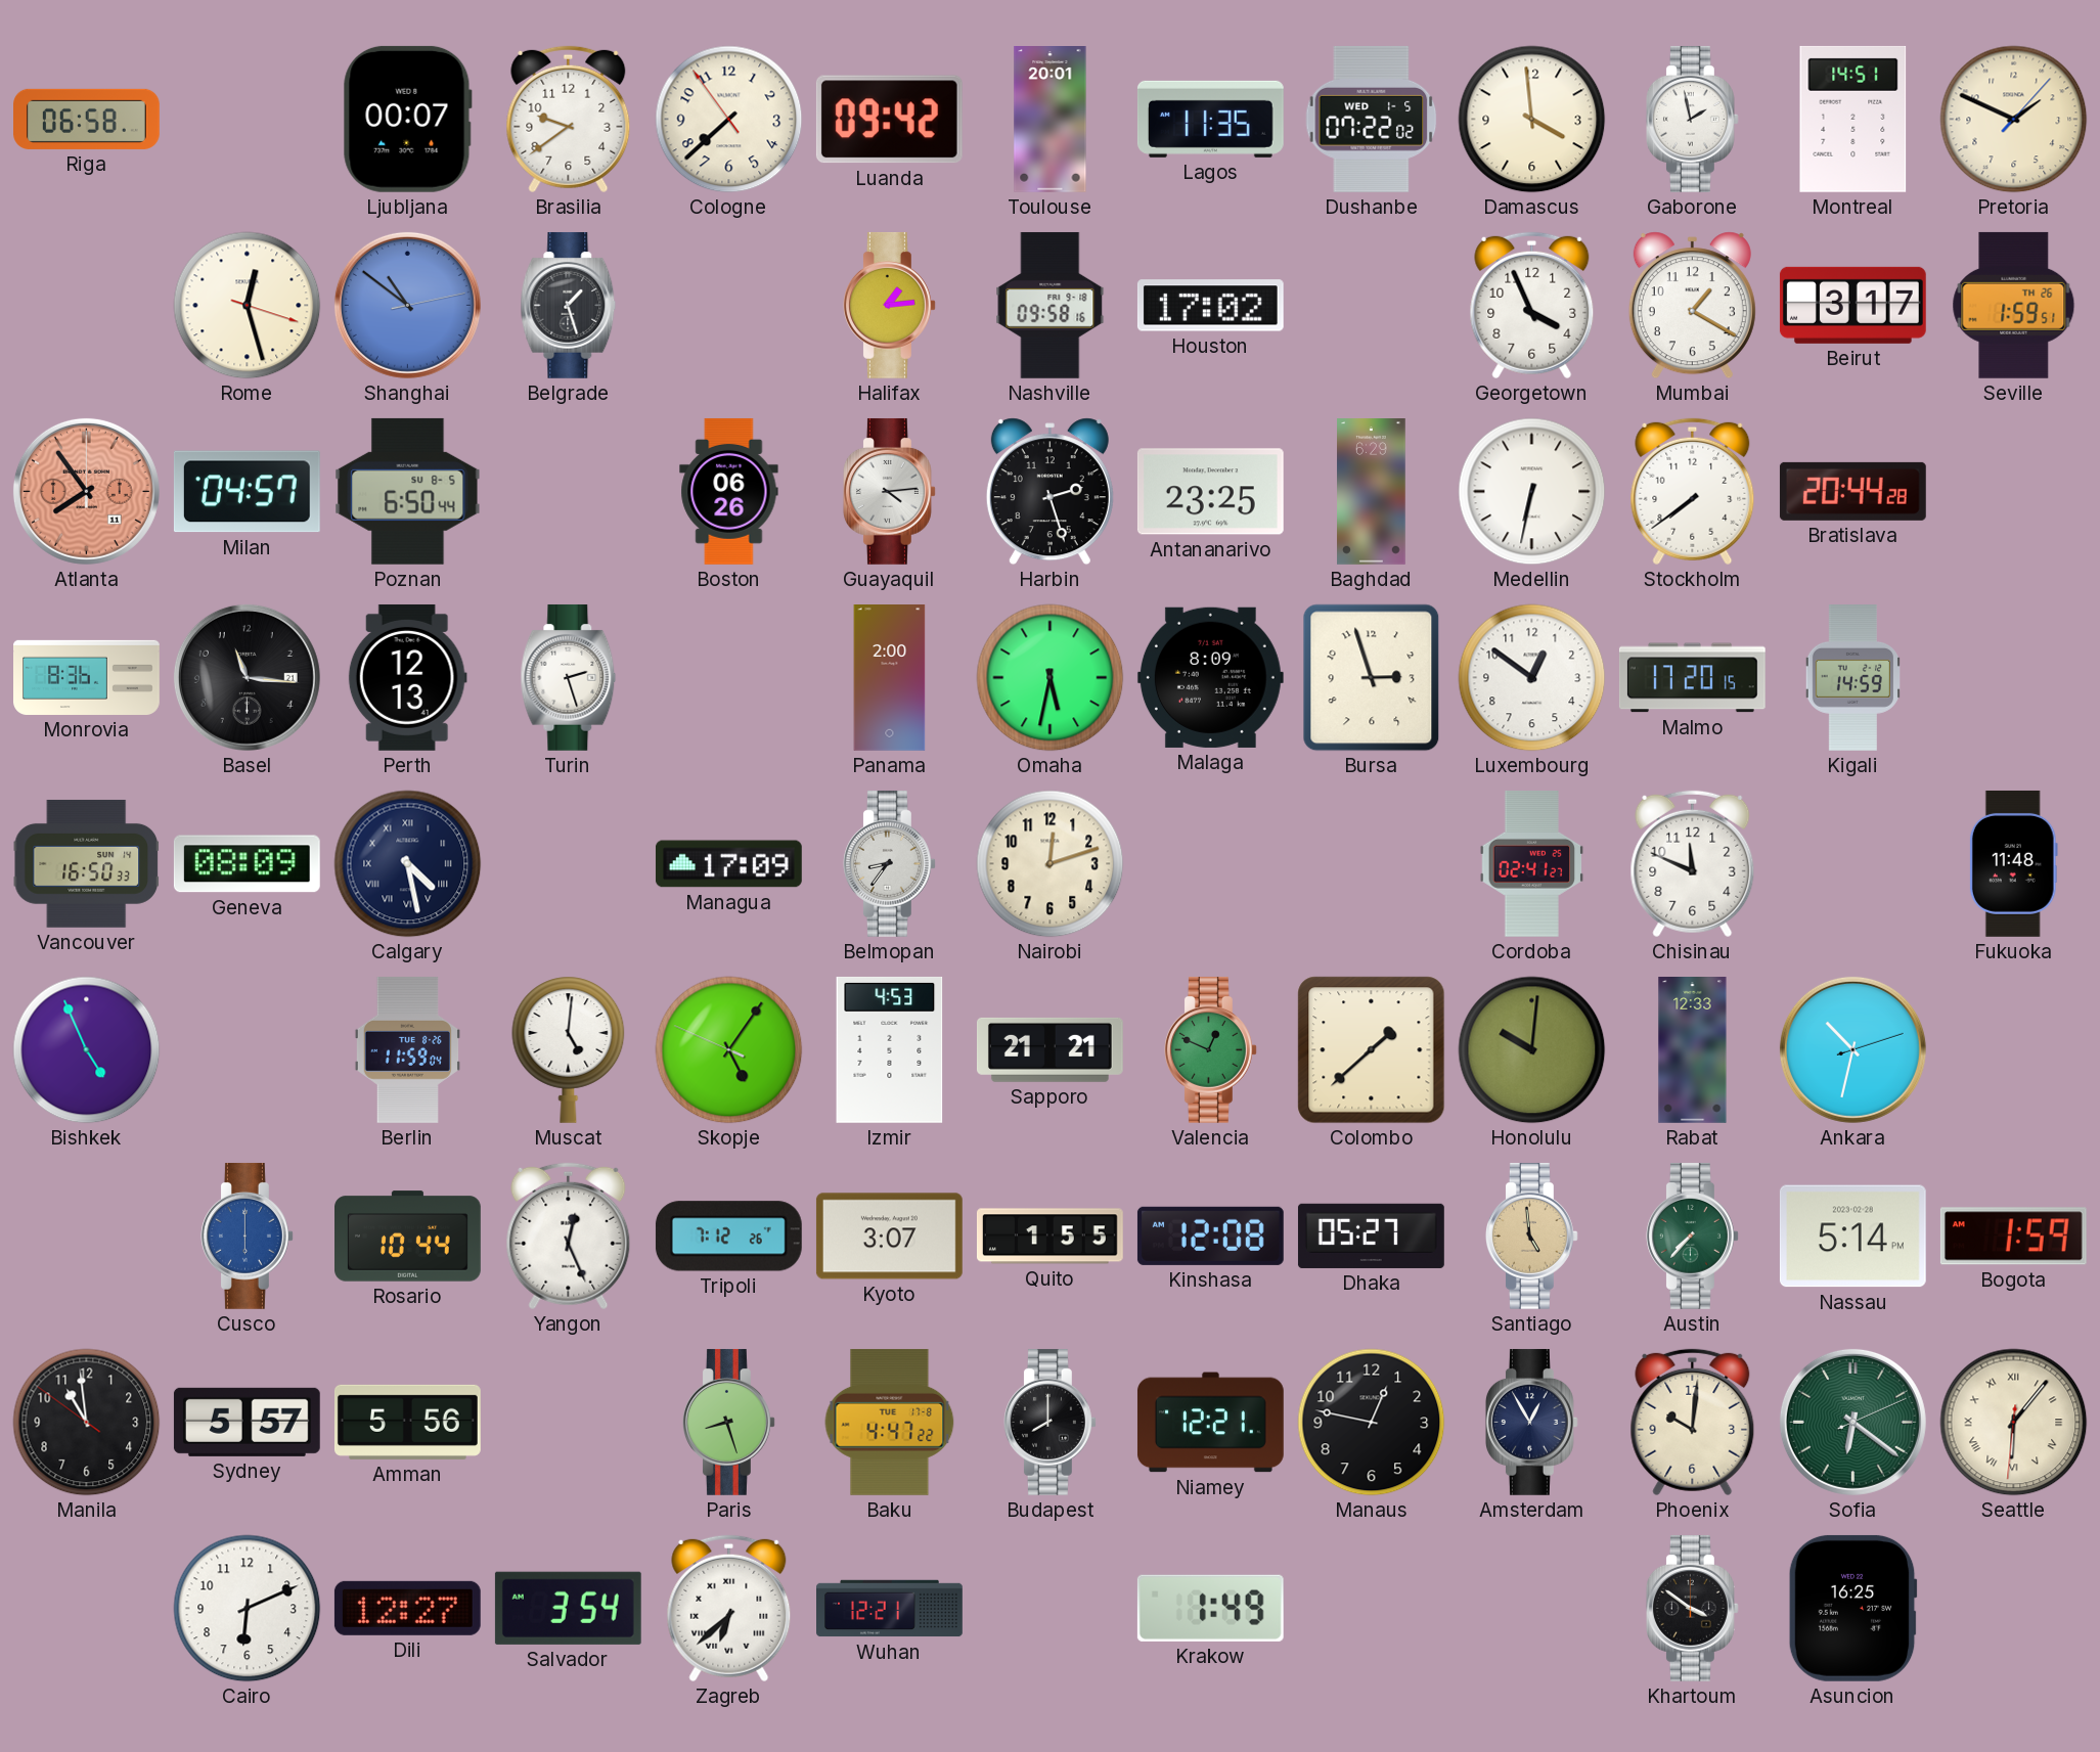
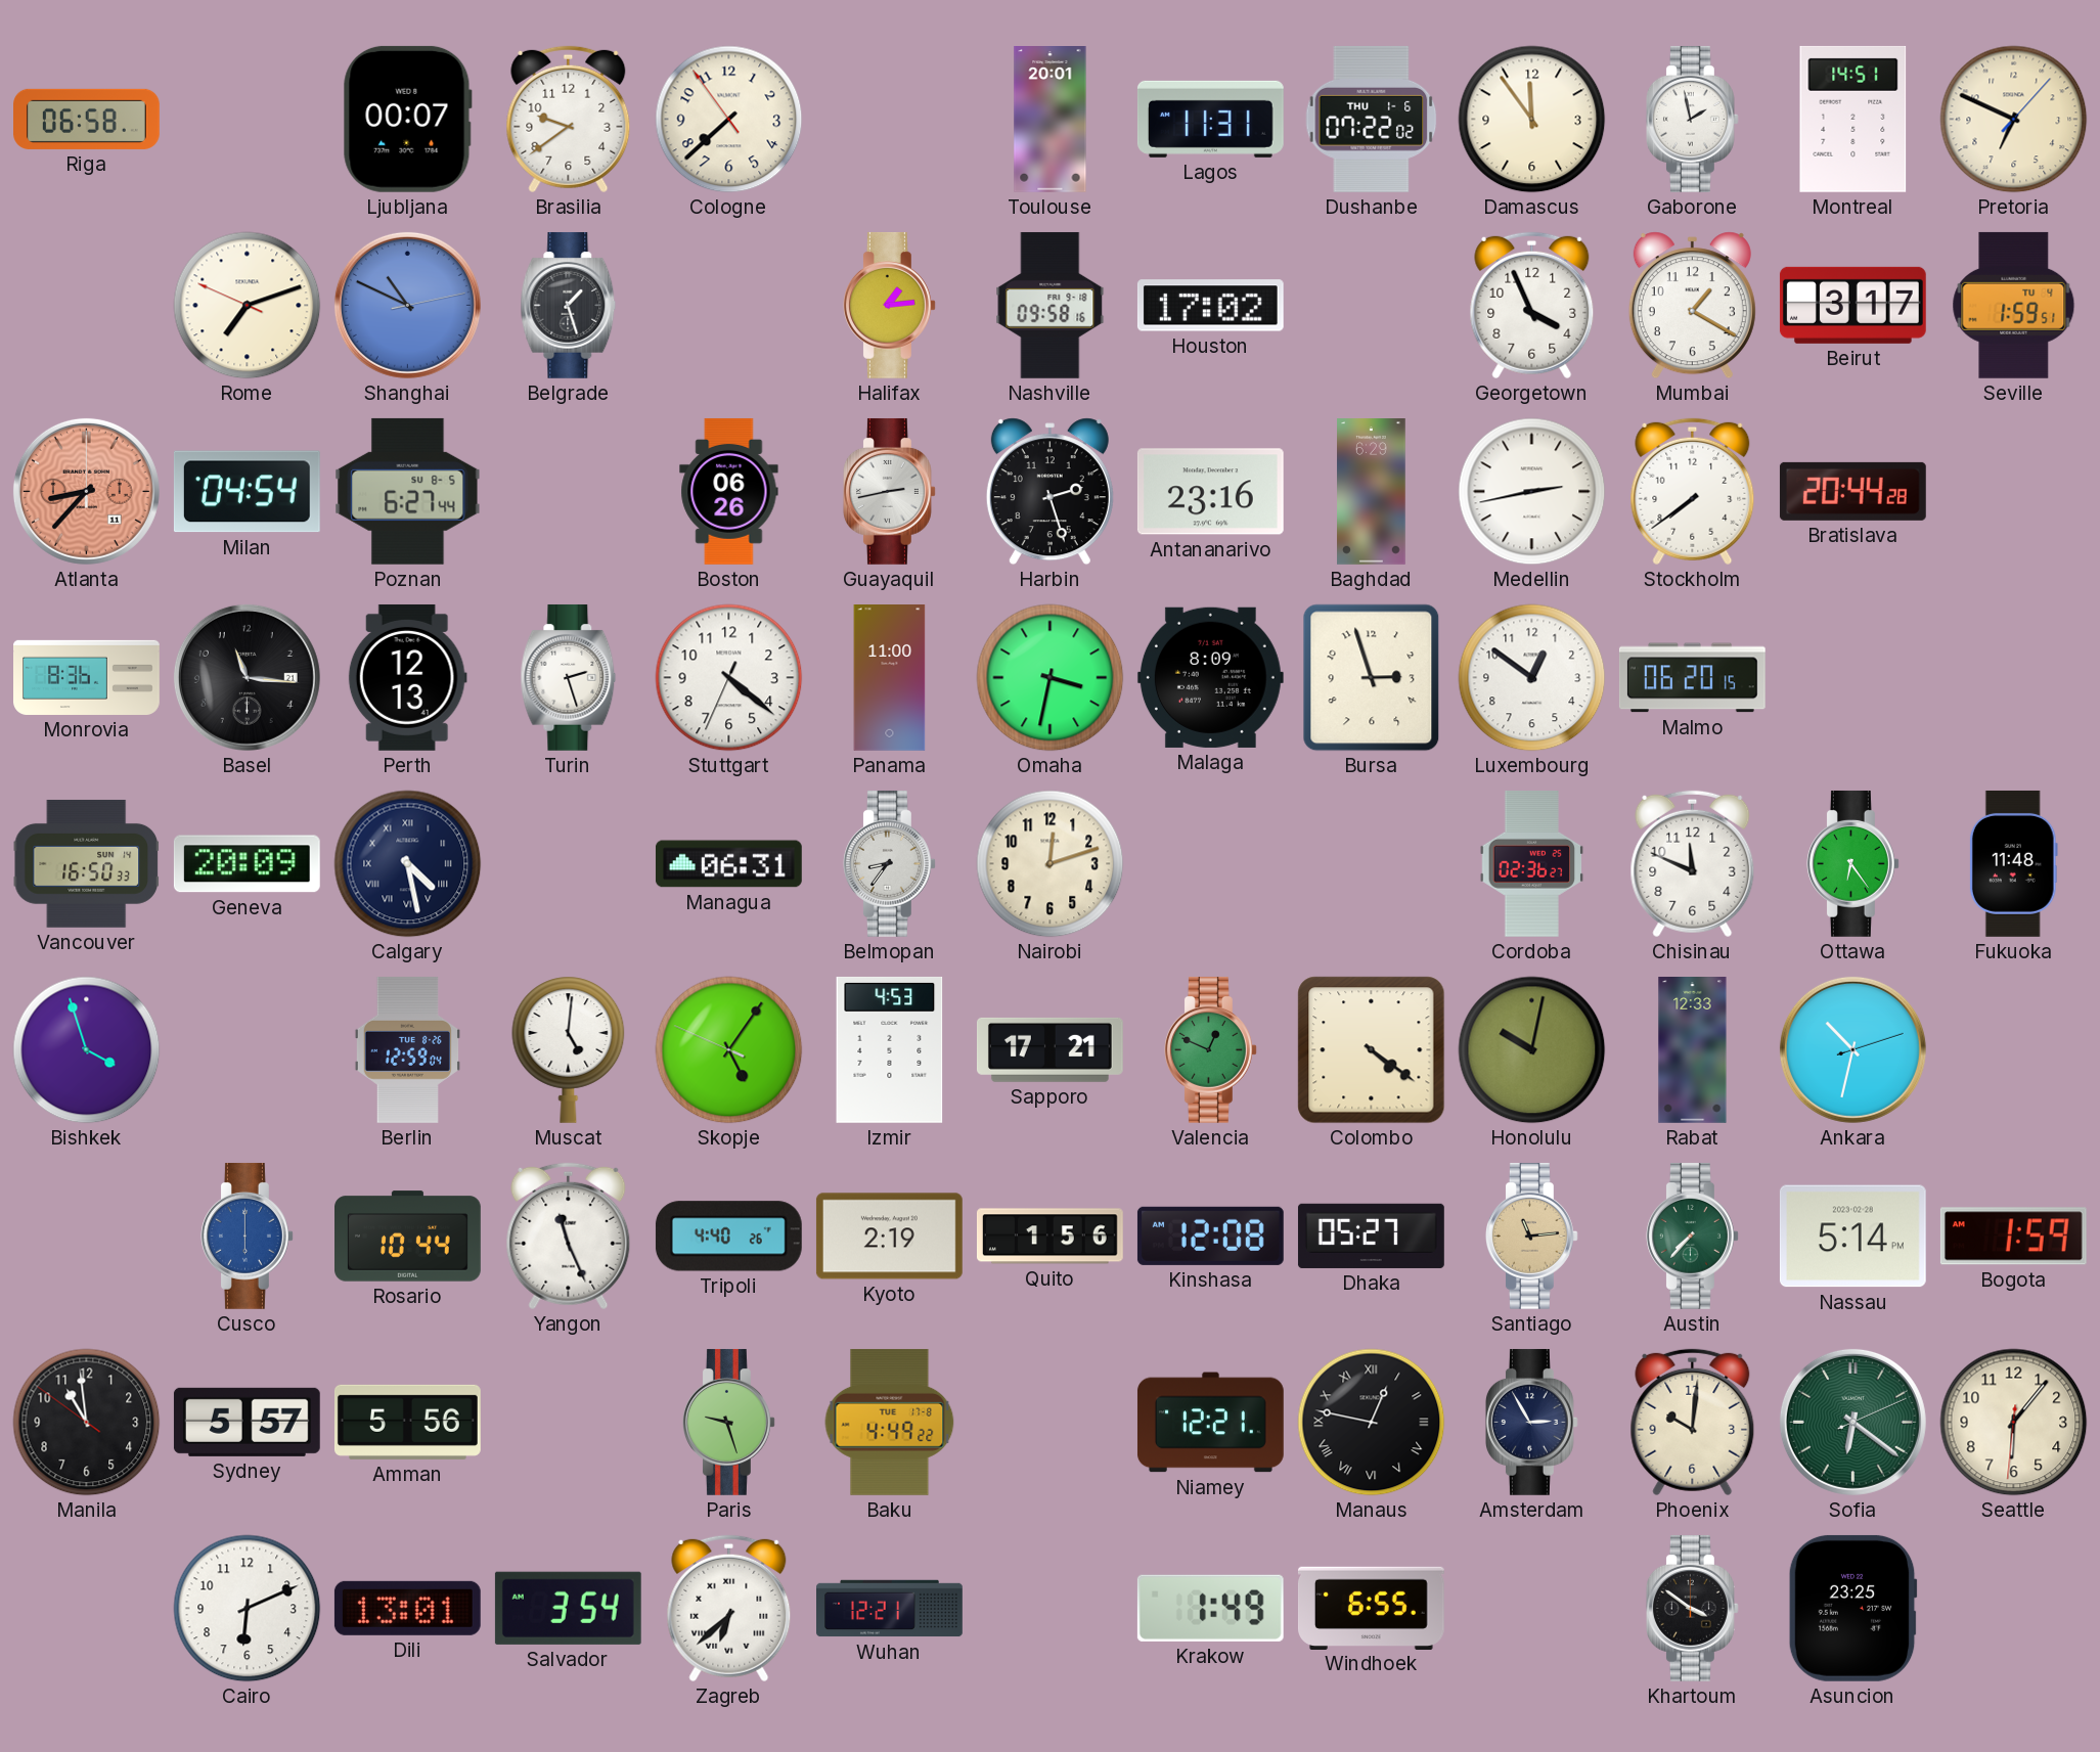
Luanda: 09:42 -> none
Lagos: 11:35 -> 11:31
Dushanbe date: WED 1-5 -> THU 1-6
Damascus: 3:59 -> 11:54
Pretoria: 1:49 -> 6:49
Rome: 12:27 -> 7:11
Shanghai: 10:51 -> 10:49
Seville date: TH 26 -> TU 4
Atlanta: 7:54 -> 8:37
Milan: 04:57 -> 04:54
Poznan: 6:50 -> 6:27
Guayaquil: 4:14 -> 2:43
Antananarivo: 23:25 -> 23:16
Medellin: 6:32 -> 2:43
Stuttgart: none -> 4:21
Panama: 2:00 -> 11:00
Omaha: 5:32 -> 3:32
Malmo: 17:20 -> 06:20
Kigali: 14:59 -> none
Geneva: 08:09 -> 20:09
Managua: 17:09 -> 06:31
Cordoba: 02:41 -> 02:36
Ottawa: none -> 6:24
Bishkek: 4:56 -> 3:57
Berlin: 11:59 -> 12:59
Sapporo: 21:21 -> 17:21
Colombo: 1:38 -> 4:21
Honolulu: 10:01 -> 10:02
Yangon: 12:26 -> 11:26
Tripoli: 7:12 -> 4:40
Kyoto: 3:07 -> 2:19
Quito: 1:55 -> 1:56
Santiago: 4:59 -> 11:14
Paris: 8:27 -> 9:27
Baku: 4:47 -> 4:49
Budapest: 8:00 -> none
Manaus numerals: Arabic -> Roman
Amsterdam: 12:55 -> 2:55
Seattle numerals: Roman -> Arabic
Dili: 12:27 -> 13:01
Windhoek: none -> 6:55
Asuncion: 16:25 -> 23:25
